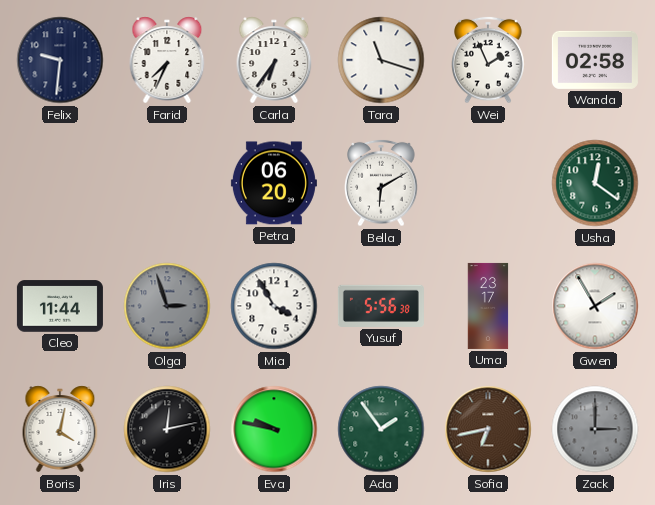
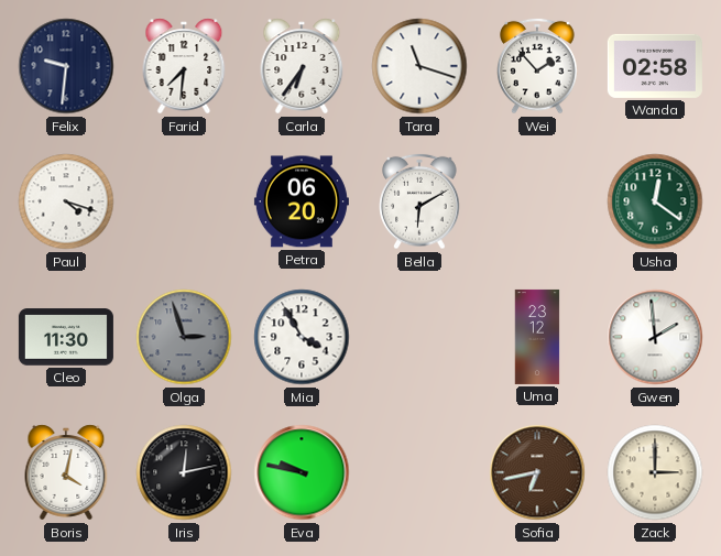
Farid: 7:34 -> 7:31
Wei: 1:56 -> 1:53
Paul: none -> 4:18
Cleo: 11:44 -> 11:30
Yusuf: 5:56 -> none
Uma: 23:17 -> 23:12
Gwen: 1:55 -> 1:59
Ada: 1:54 -> none
Zack dial: grey -> cream
